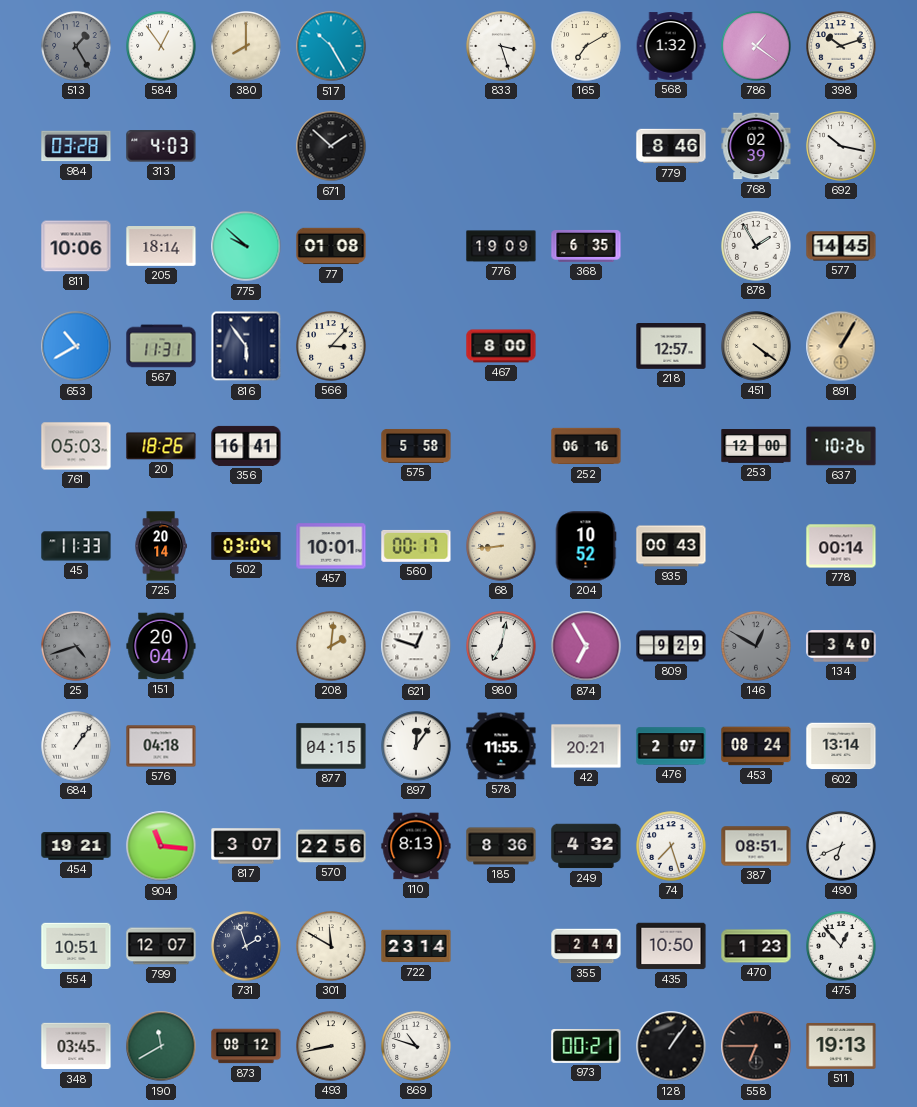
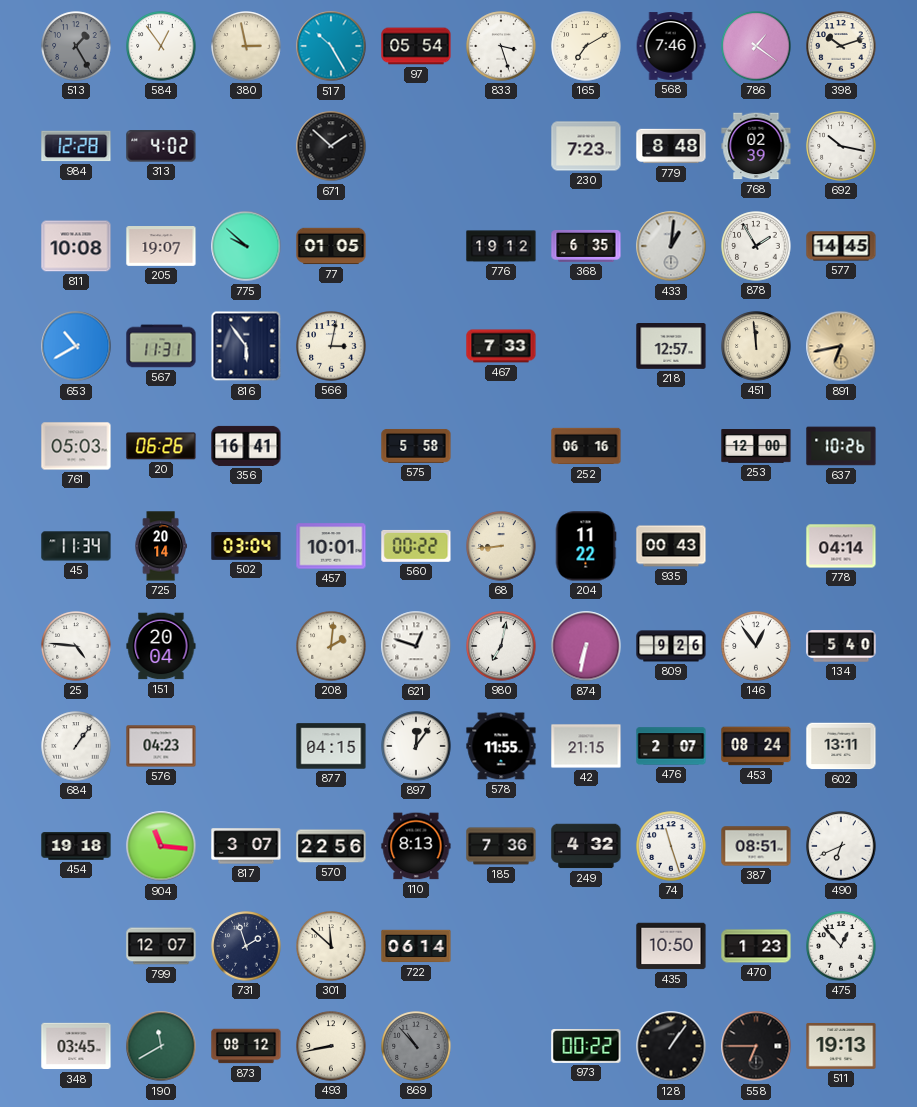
380: 8:00 -> 2:58
97: none -> 05:54
568: 1:32 -> 7:46
984: 03:28 -> 12:28
313: 4:03 -> 4:02
230: none -> 7:23
779: 8:46 -> 8:48
811: 10:06 -> 10:08
205: 18:14 -> 19:07
77: 01:08 -> 01:05
776: 19:09 -> 19:12
433: none -> 1:01
566: 3:07 -> 3:02
467: 8:00 -> 7:33
451: 4:21 -> 11:59
891: 1:05 -> 6:43
20: 18:26 -> 06:26
45: 11:33 -> 11:34
560: 00:17 -> 00:22
204: 10:52 -> 11:22
778: 00:14 -> 04:14
25: 4:42 -> 4:46
25 dial: grey -> white
874: 6:55 -> 6:32
809: 9:29 -> 9:26
146: 12:50 -> 12:54
146 dial: grey -> white
134: 3:40 -> 5:40
576: 04:18 -> 04:23
42: 20:21 -> 21:15
602: 13:14 -> 13:11
454: 19:21 -> 19:18
185: 8:36 -> 7:36
74: 7:27 -> 11:27
554: 10:51 -> none
301: 11:50 -> 11:52
722: 23:14 -> 06:14
355: 2:44 -> none
869: 10:48 -> 10:53
869 dial: white -> grey
973: 00:21 -> 00:22
